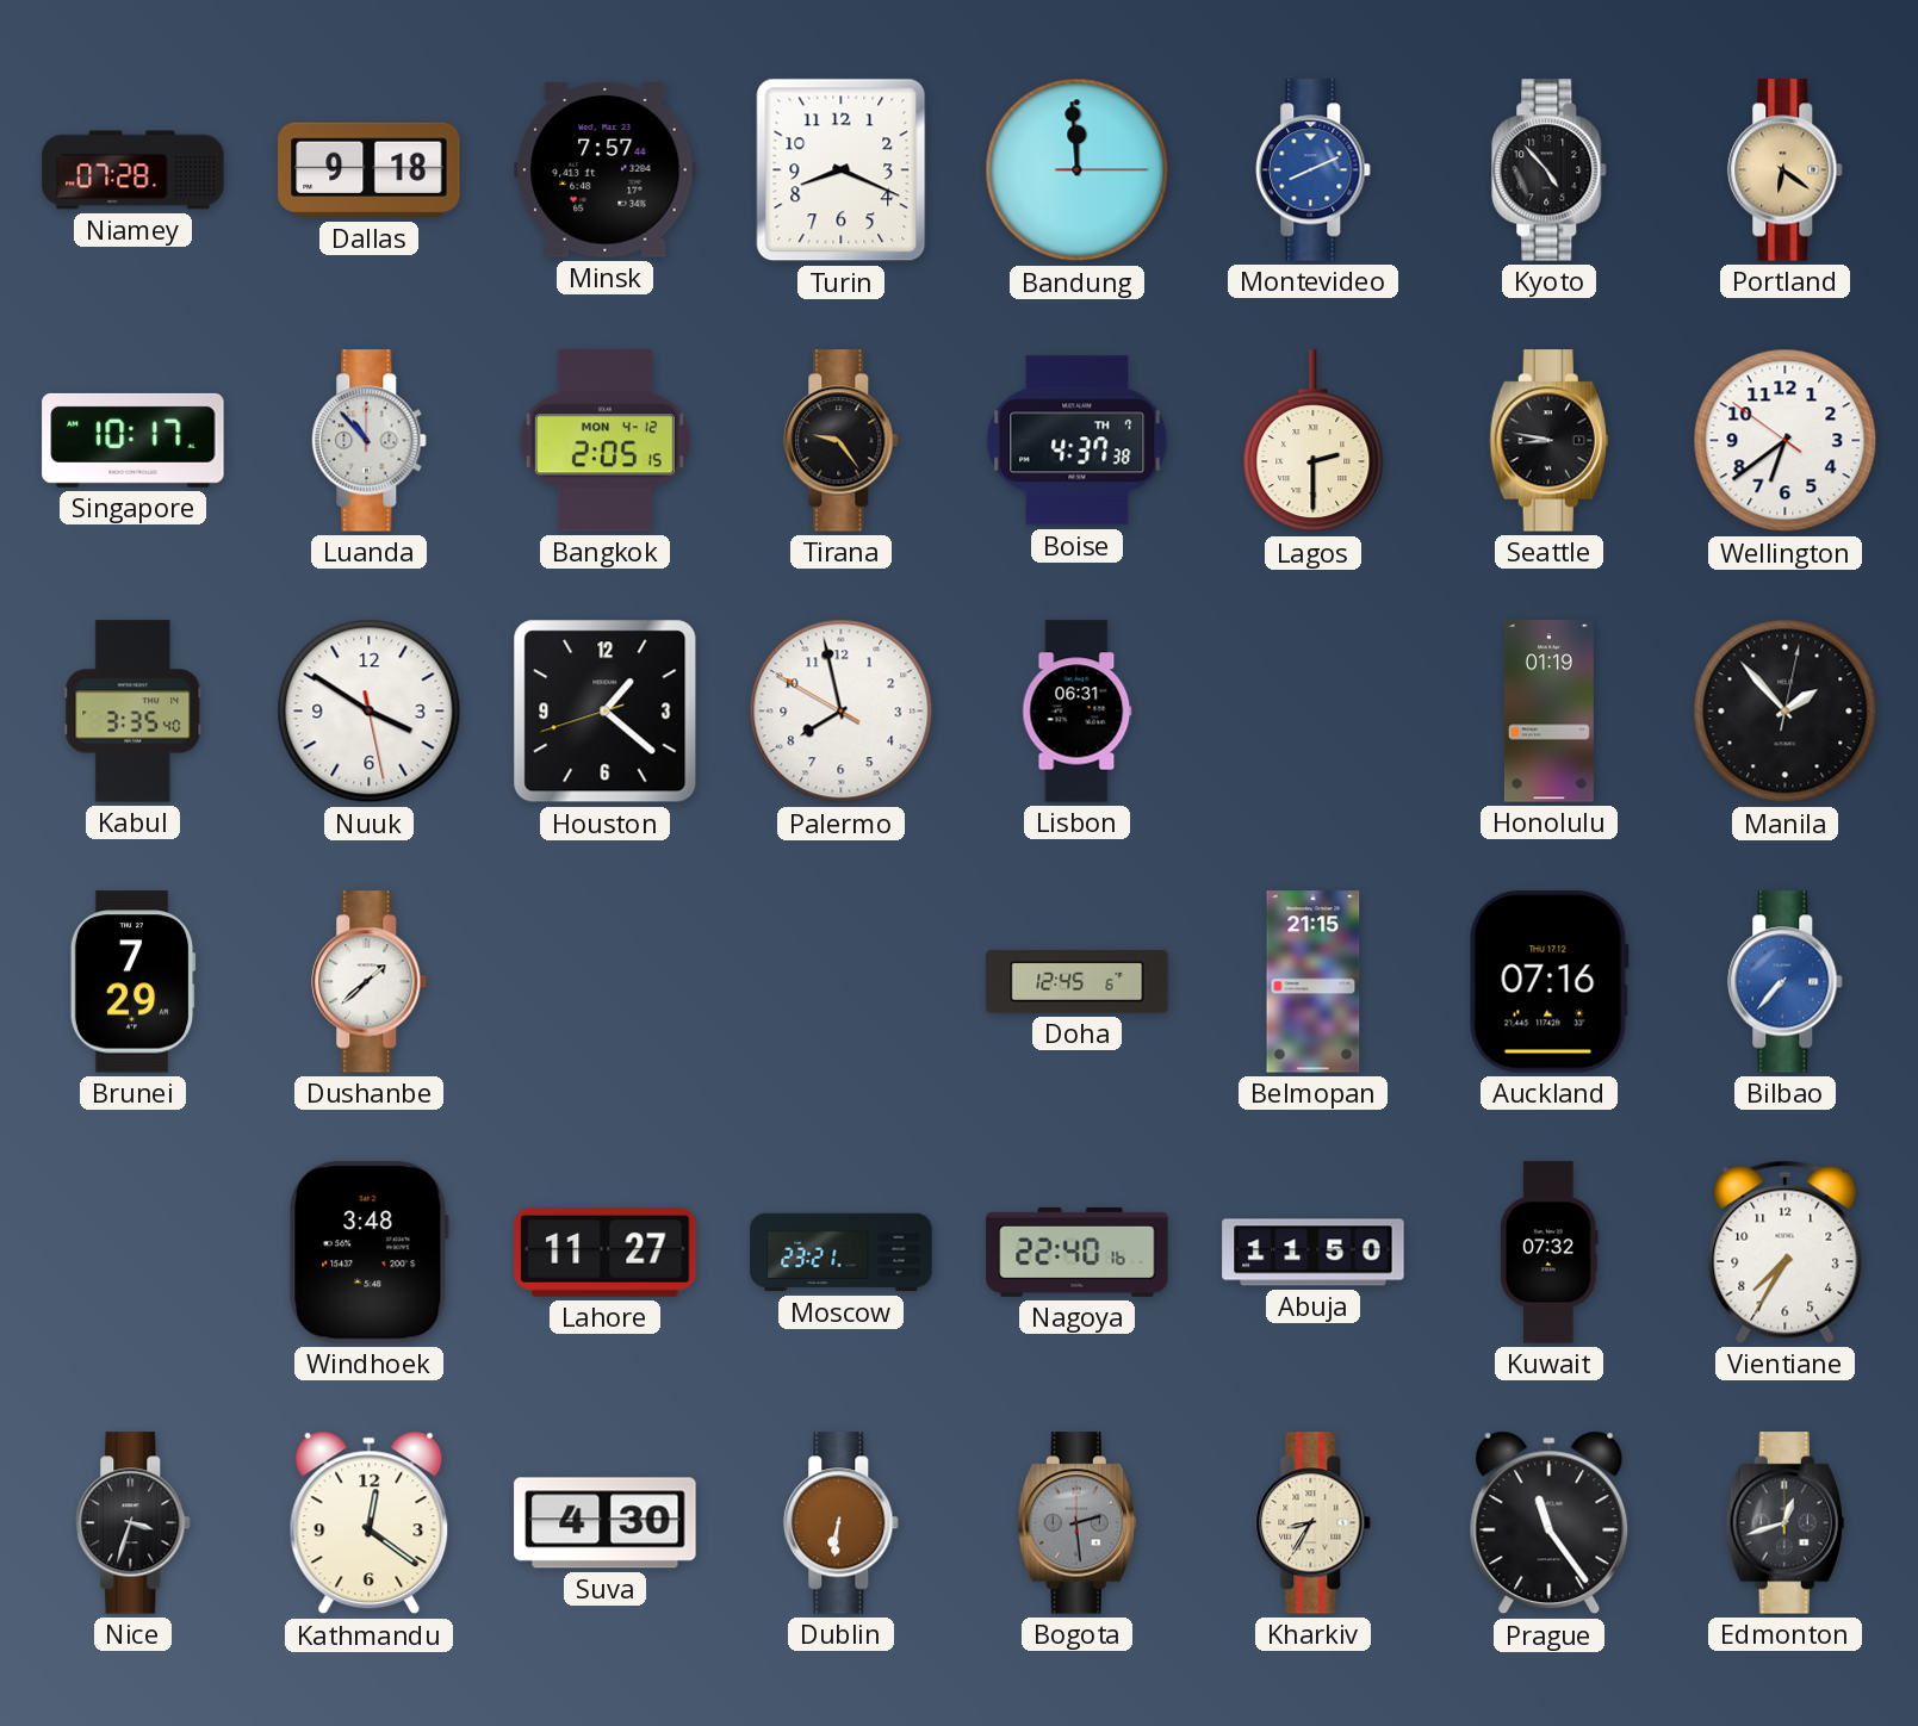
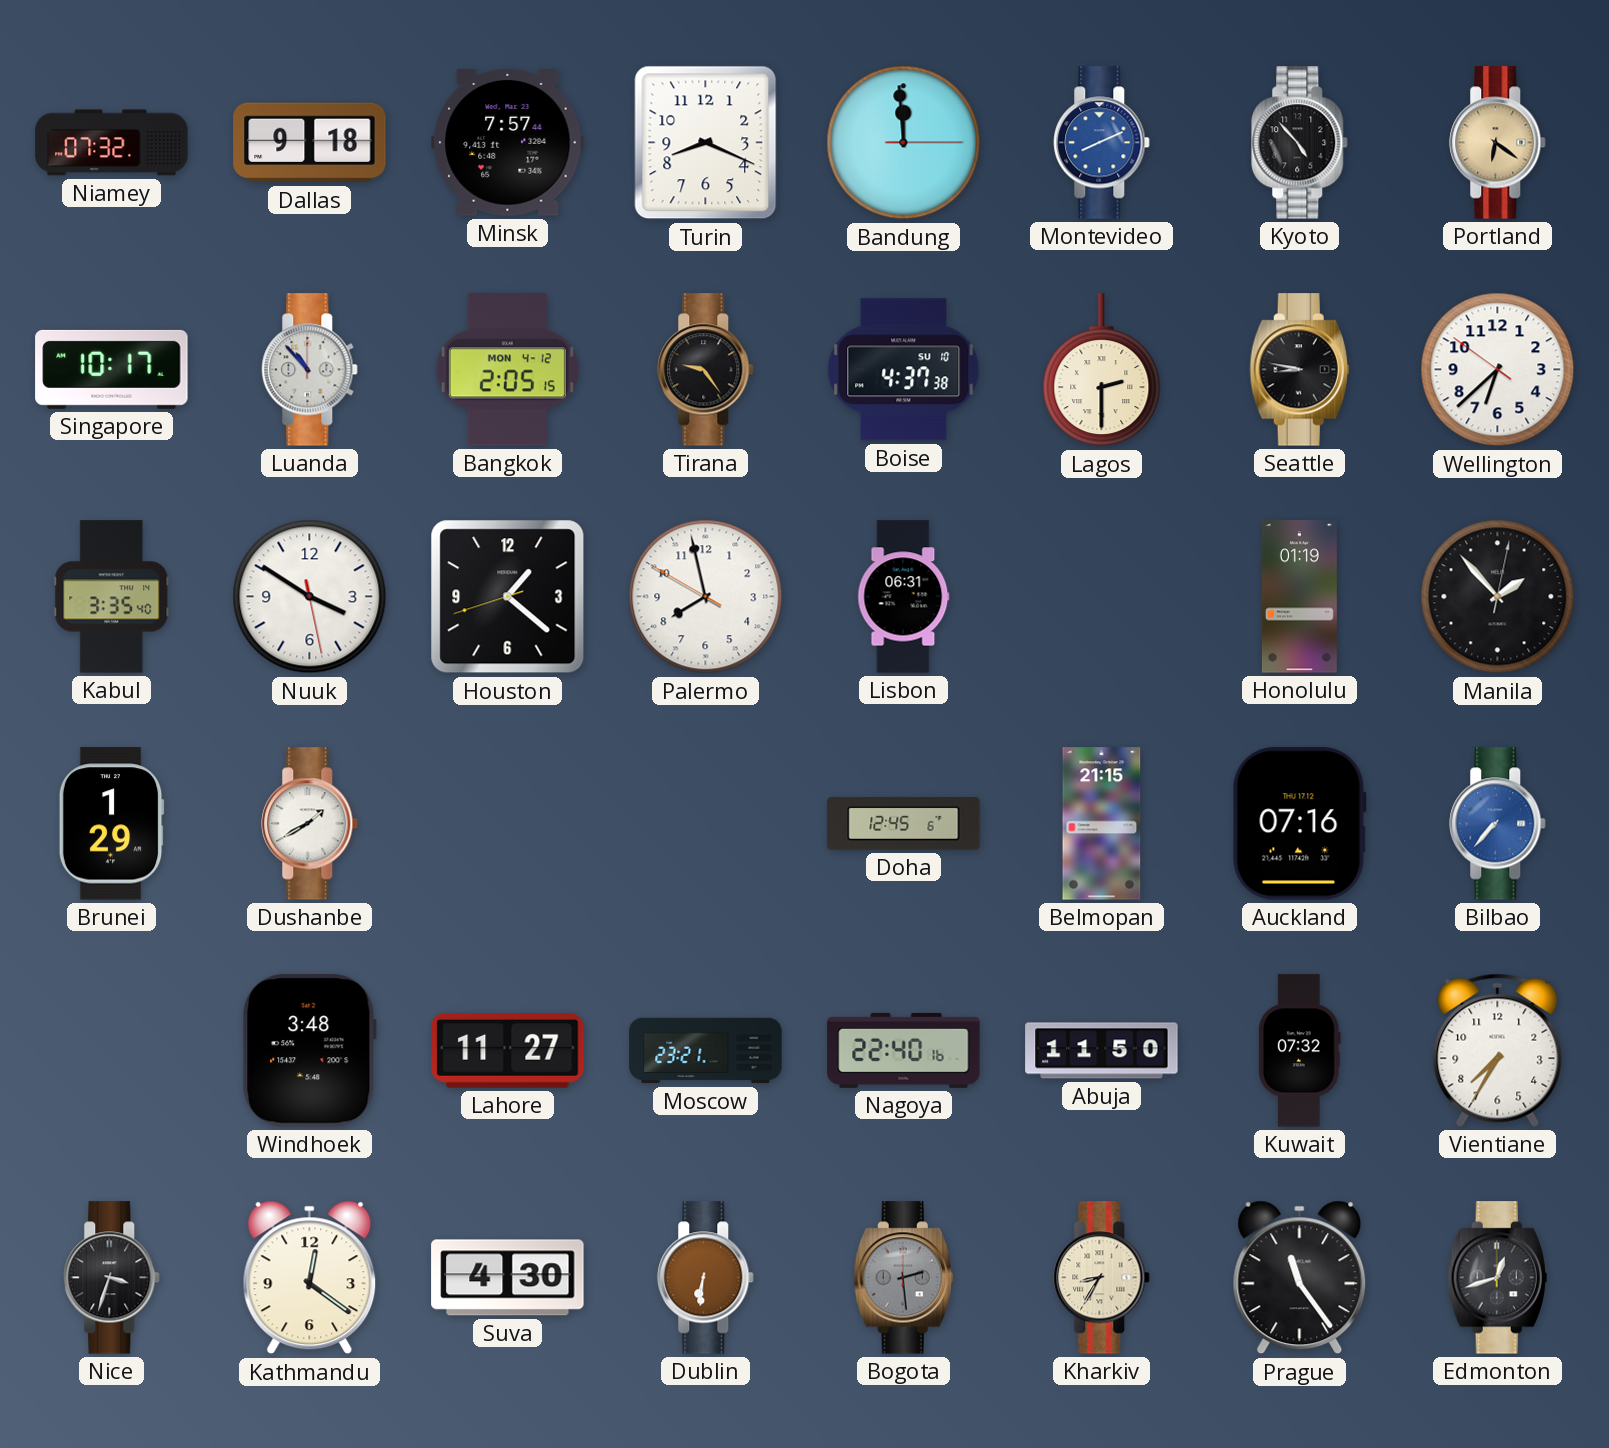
Niamey: 07:28 -> 07:32
Boise date: TH 7 -> SU 10
Wellington: 6:38 -> 6:37
Brunei: 7:29 -> 1:29
Dushanbe: 1:38 -> 1:40
